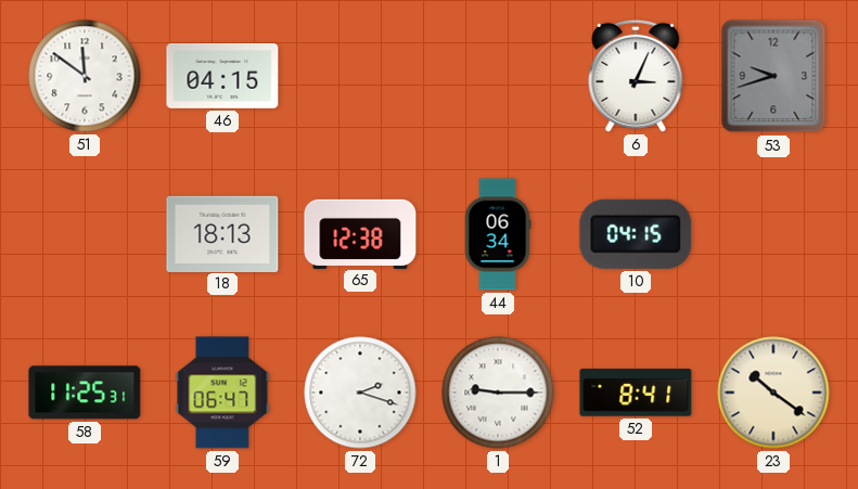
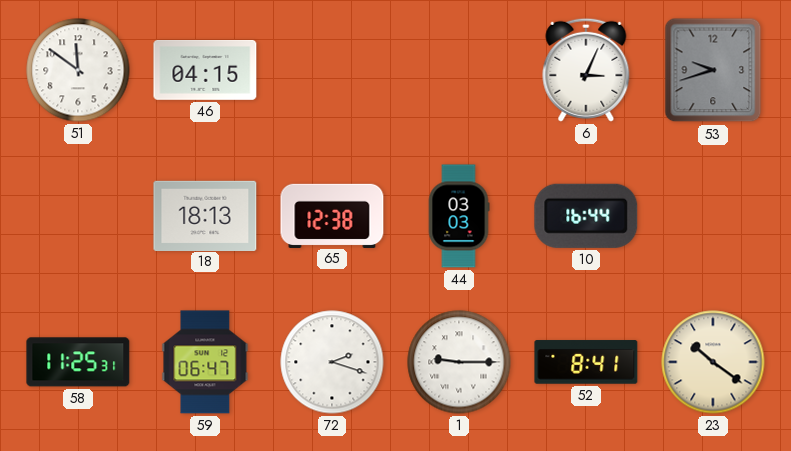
44: 06:34 -> 03:03
10: 04:15 -> 16:44
